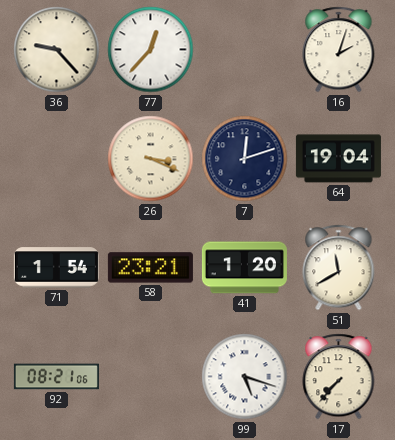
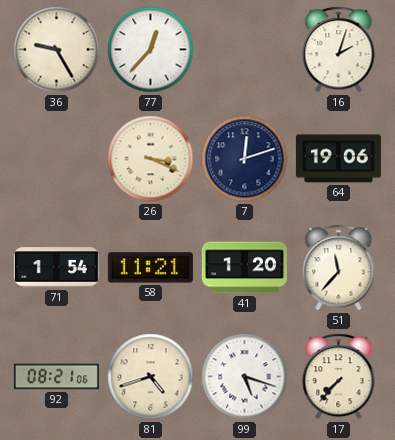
36: 9:23 -> 9:25
64: 19:04 -> 19:06
58: 23:21 -> 11:21
51: 11:40 -> 11:37
81: none -> 4:42
